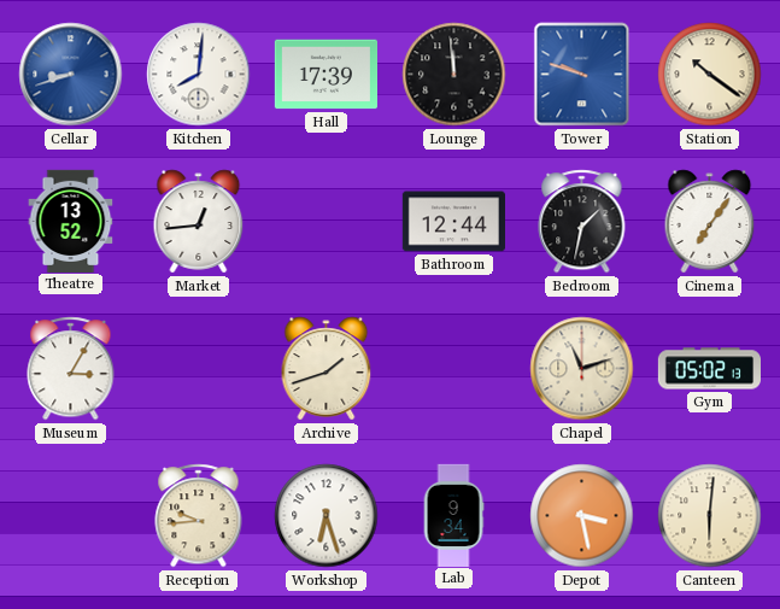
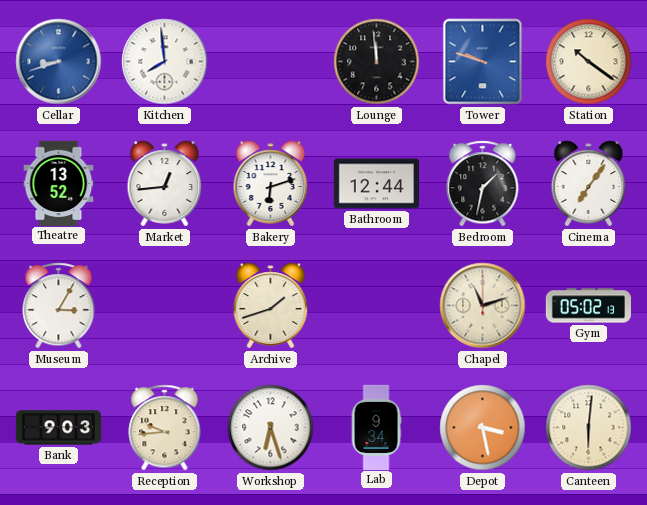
Kitchen: 8:01 -> 7:59
Hall: 17:39 -> none
Bakery: none -> 6:12
Bank: none -> 9:03
